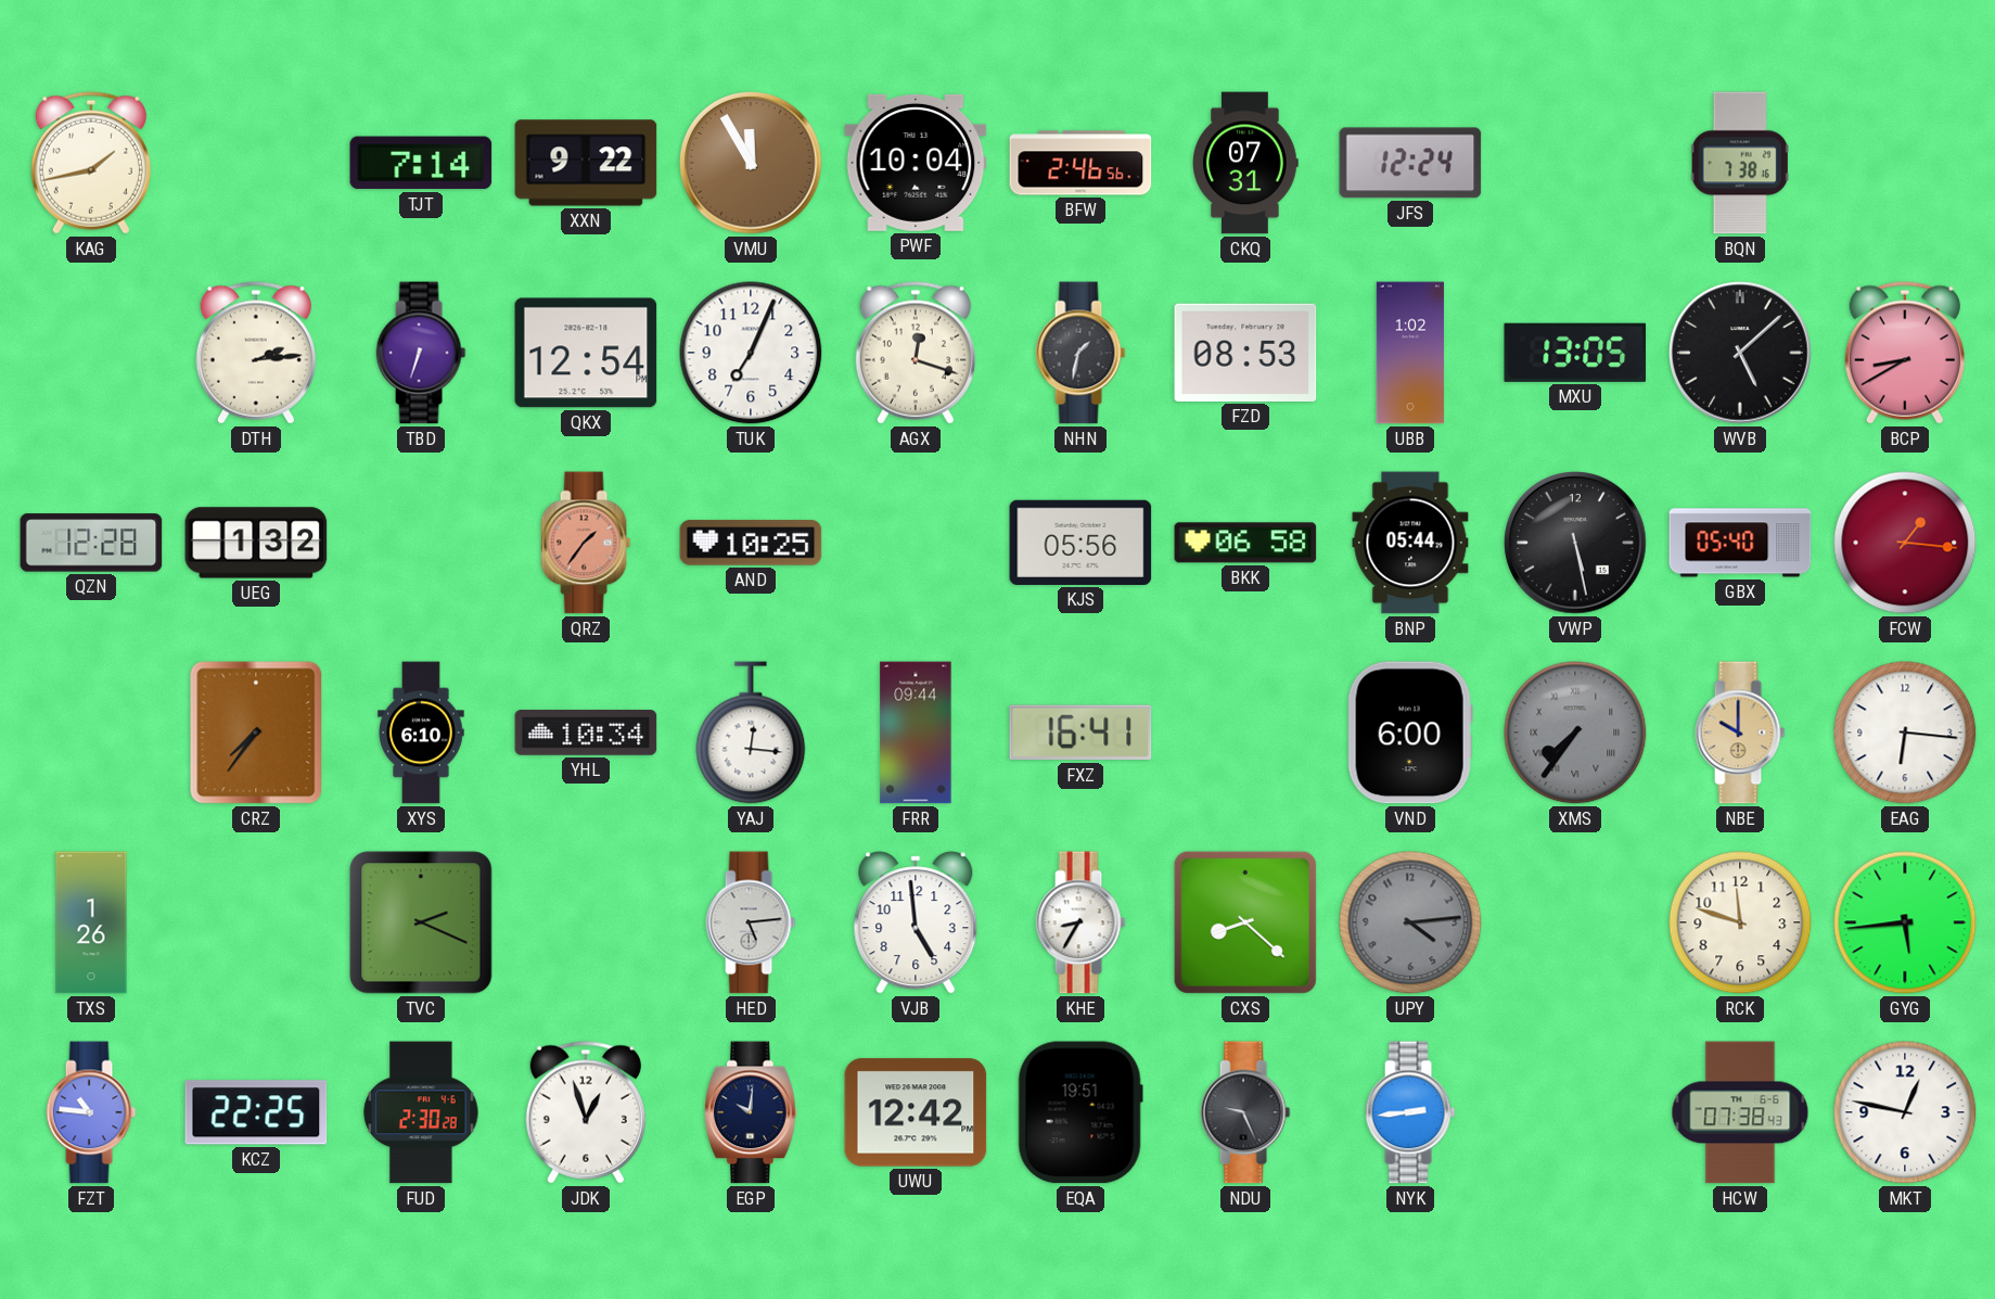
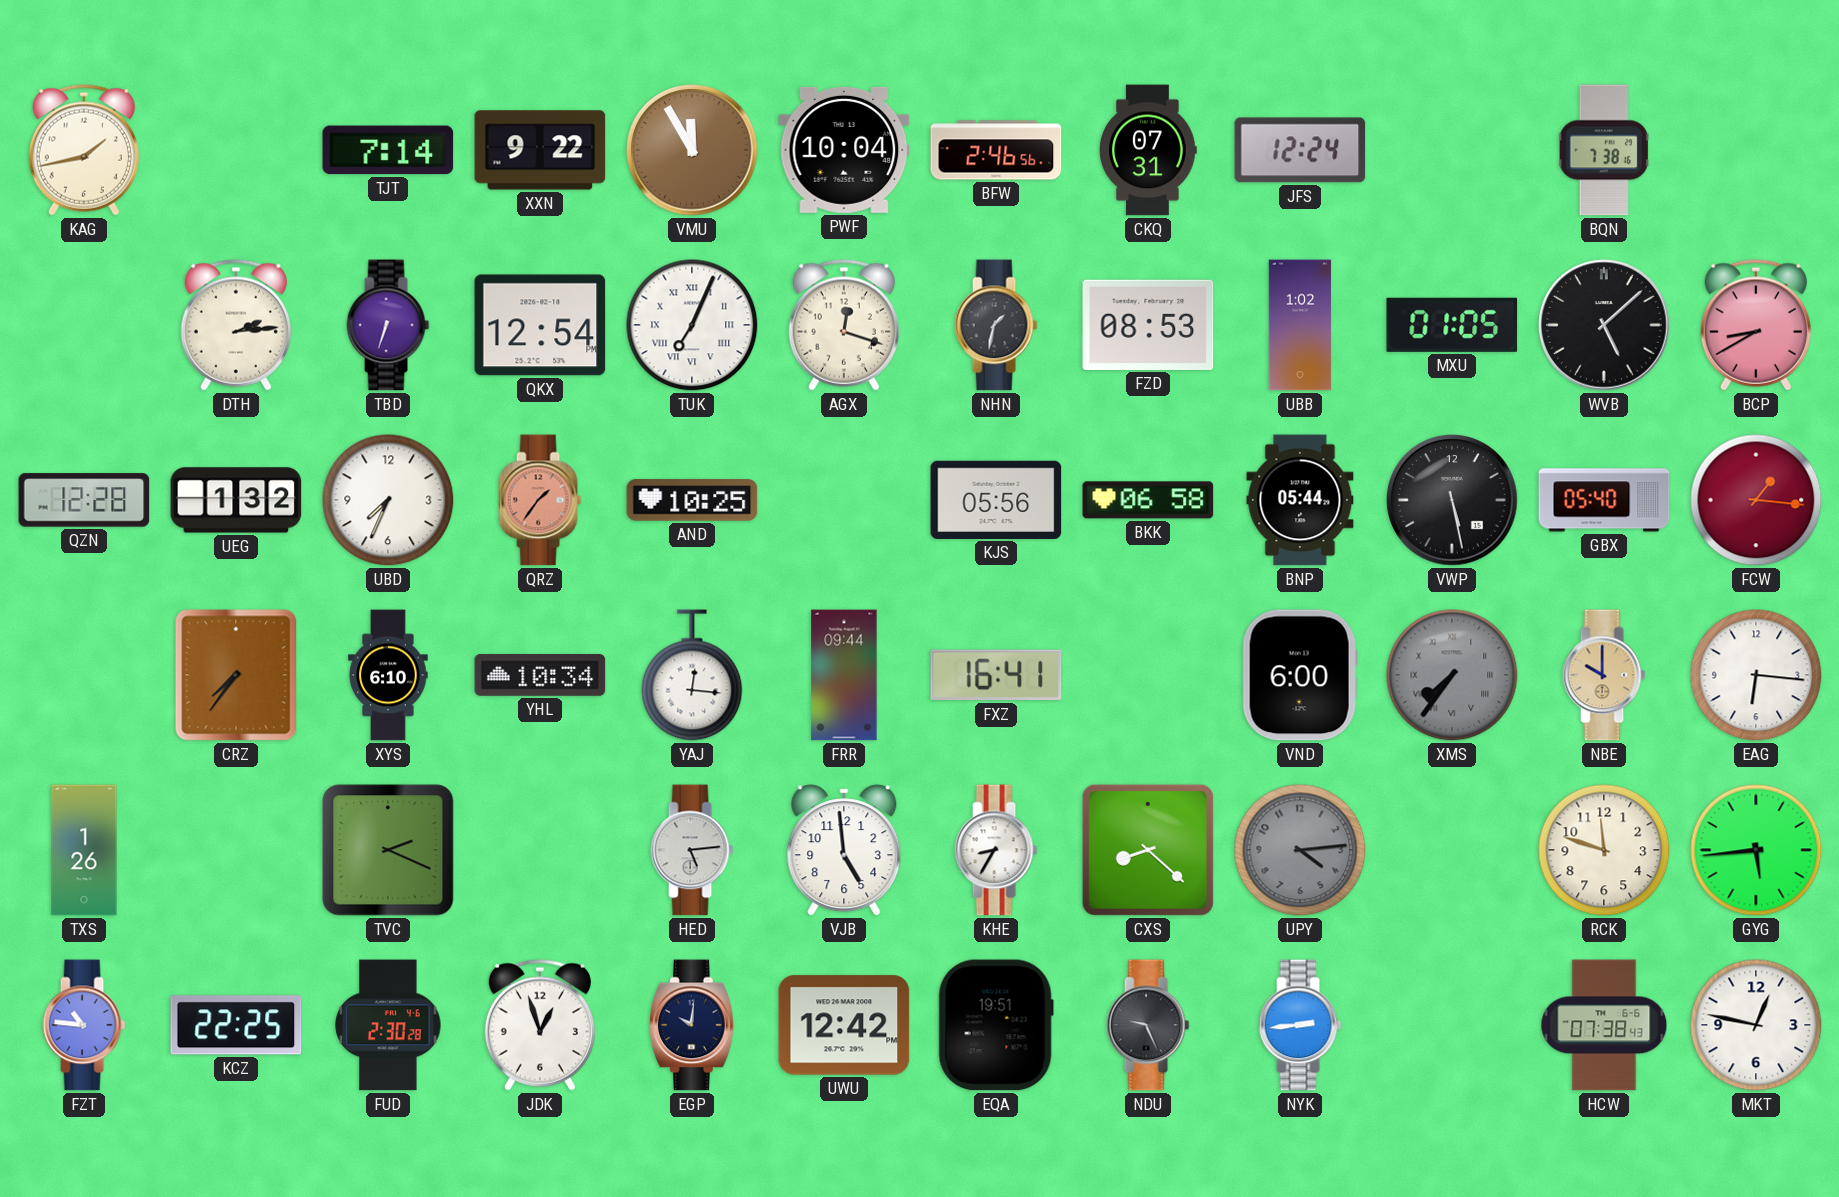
TUK numerals: Arabic -> Roman
MXU: 13:05 -> 01:05
UBD: none -> 7:34
